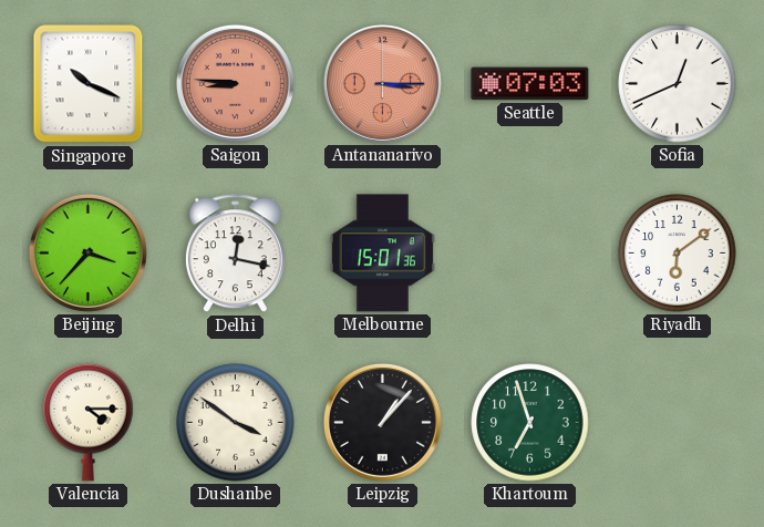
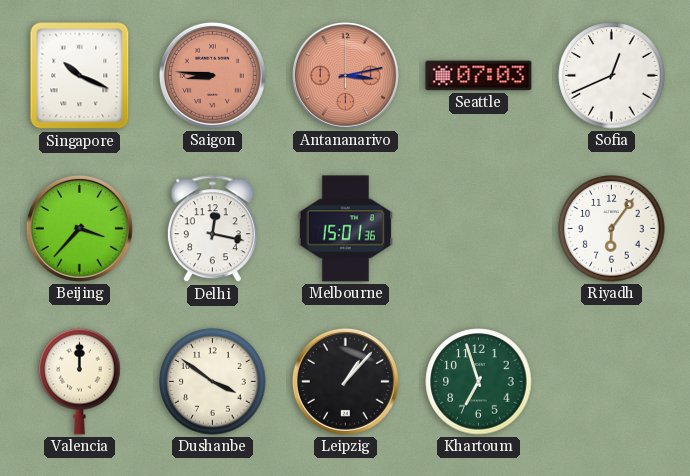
Antananarivo: 3:15 -> 3:13
Riyadh: 6:09 -> 6:06
Valencia: 4:15 -> 12:00
